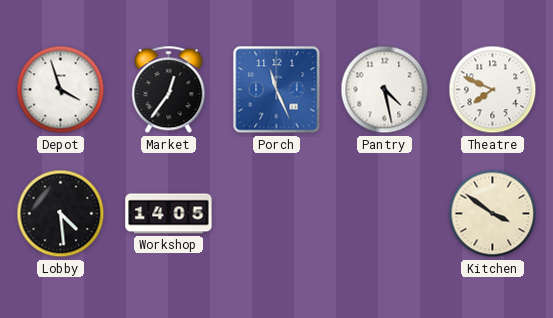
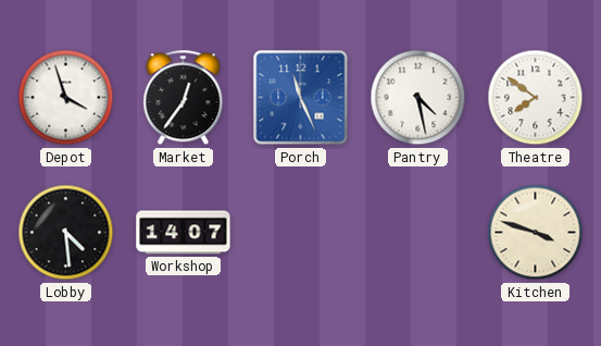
Theatre: 7:49 -> 7:51
Workshop: 14:05 -> 14:07
Kitchen: 3:51 -> 3:48
